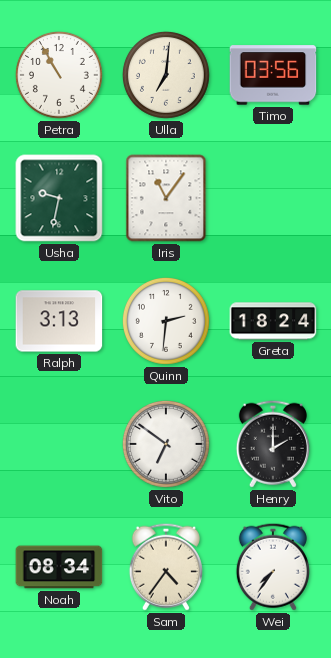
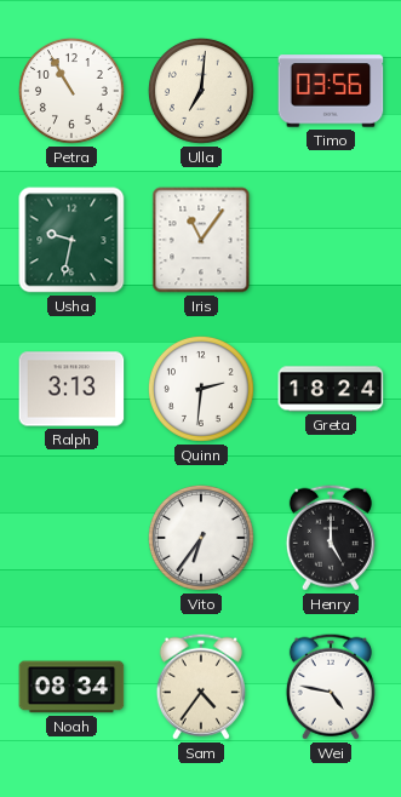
Vito: 6:51 -> 6:36
Henry: 2:00 -> 5:00
Wei: 7:36 -> 4:47
